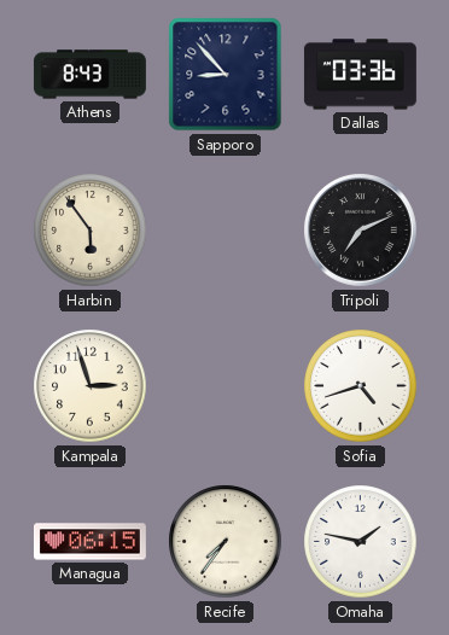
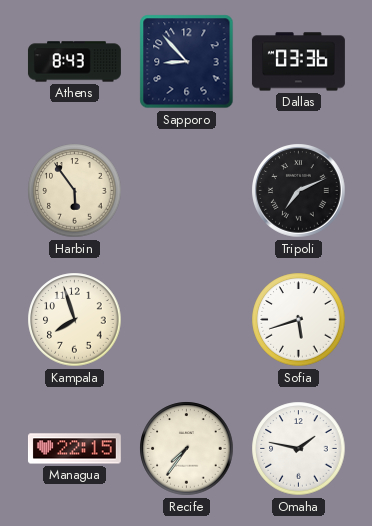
Kampala: 2:57 -> 7:57
Sofia: 4:42 -> 5:42
Managua: 06:15 -> 22:15
